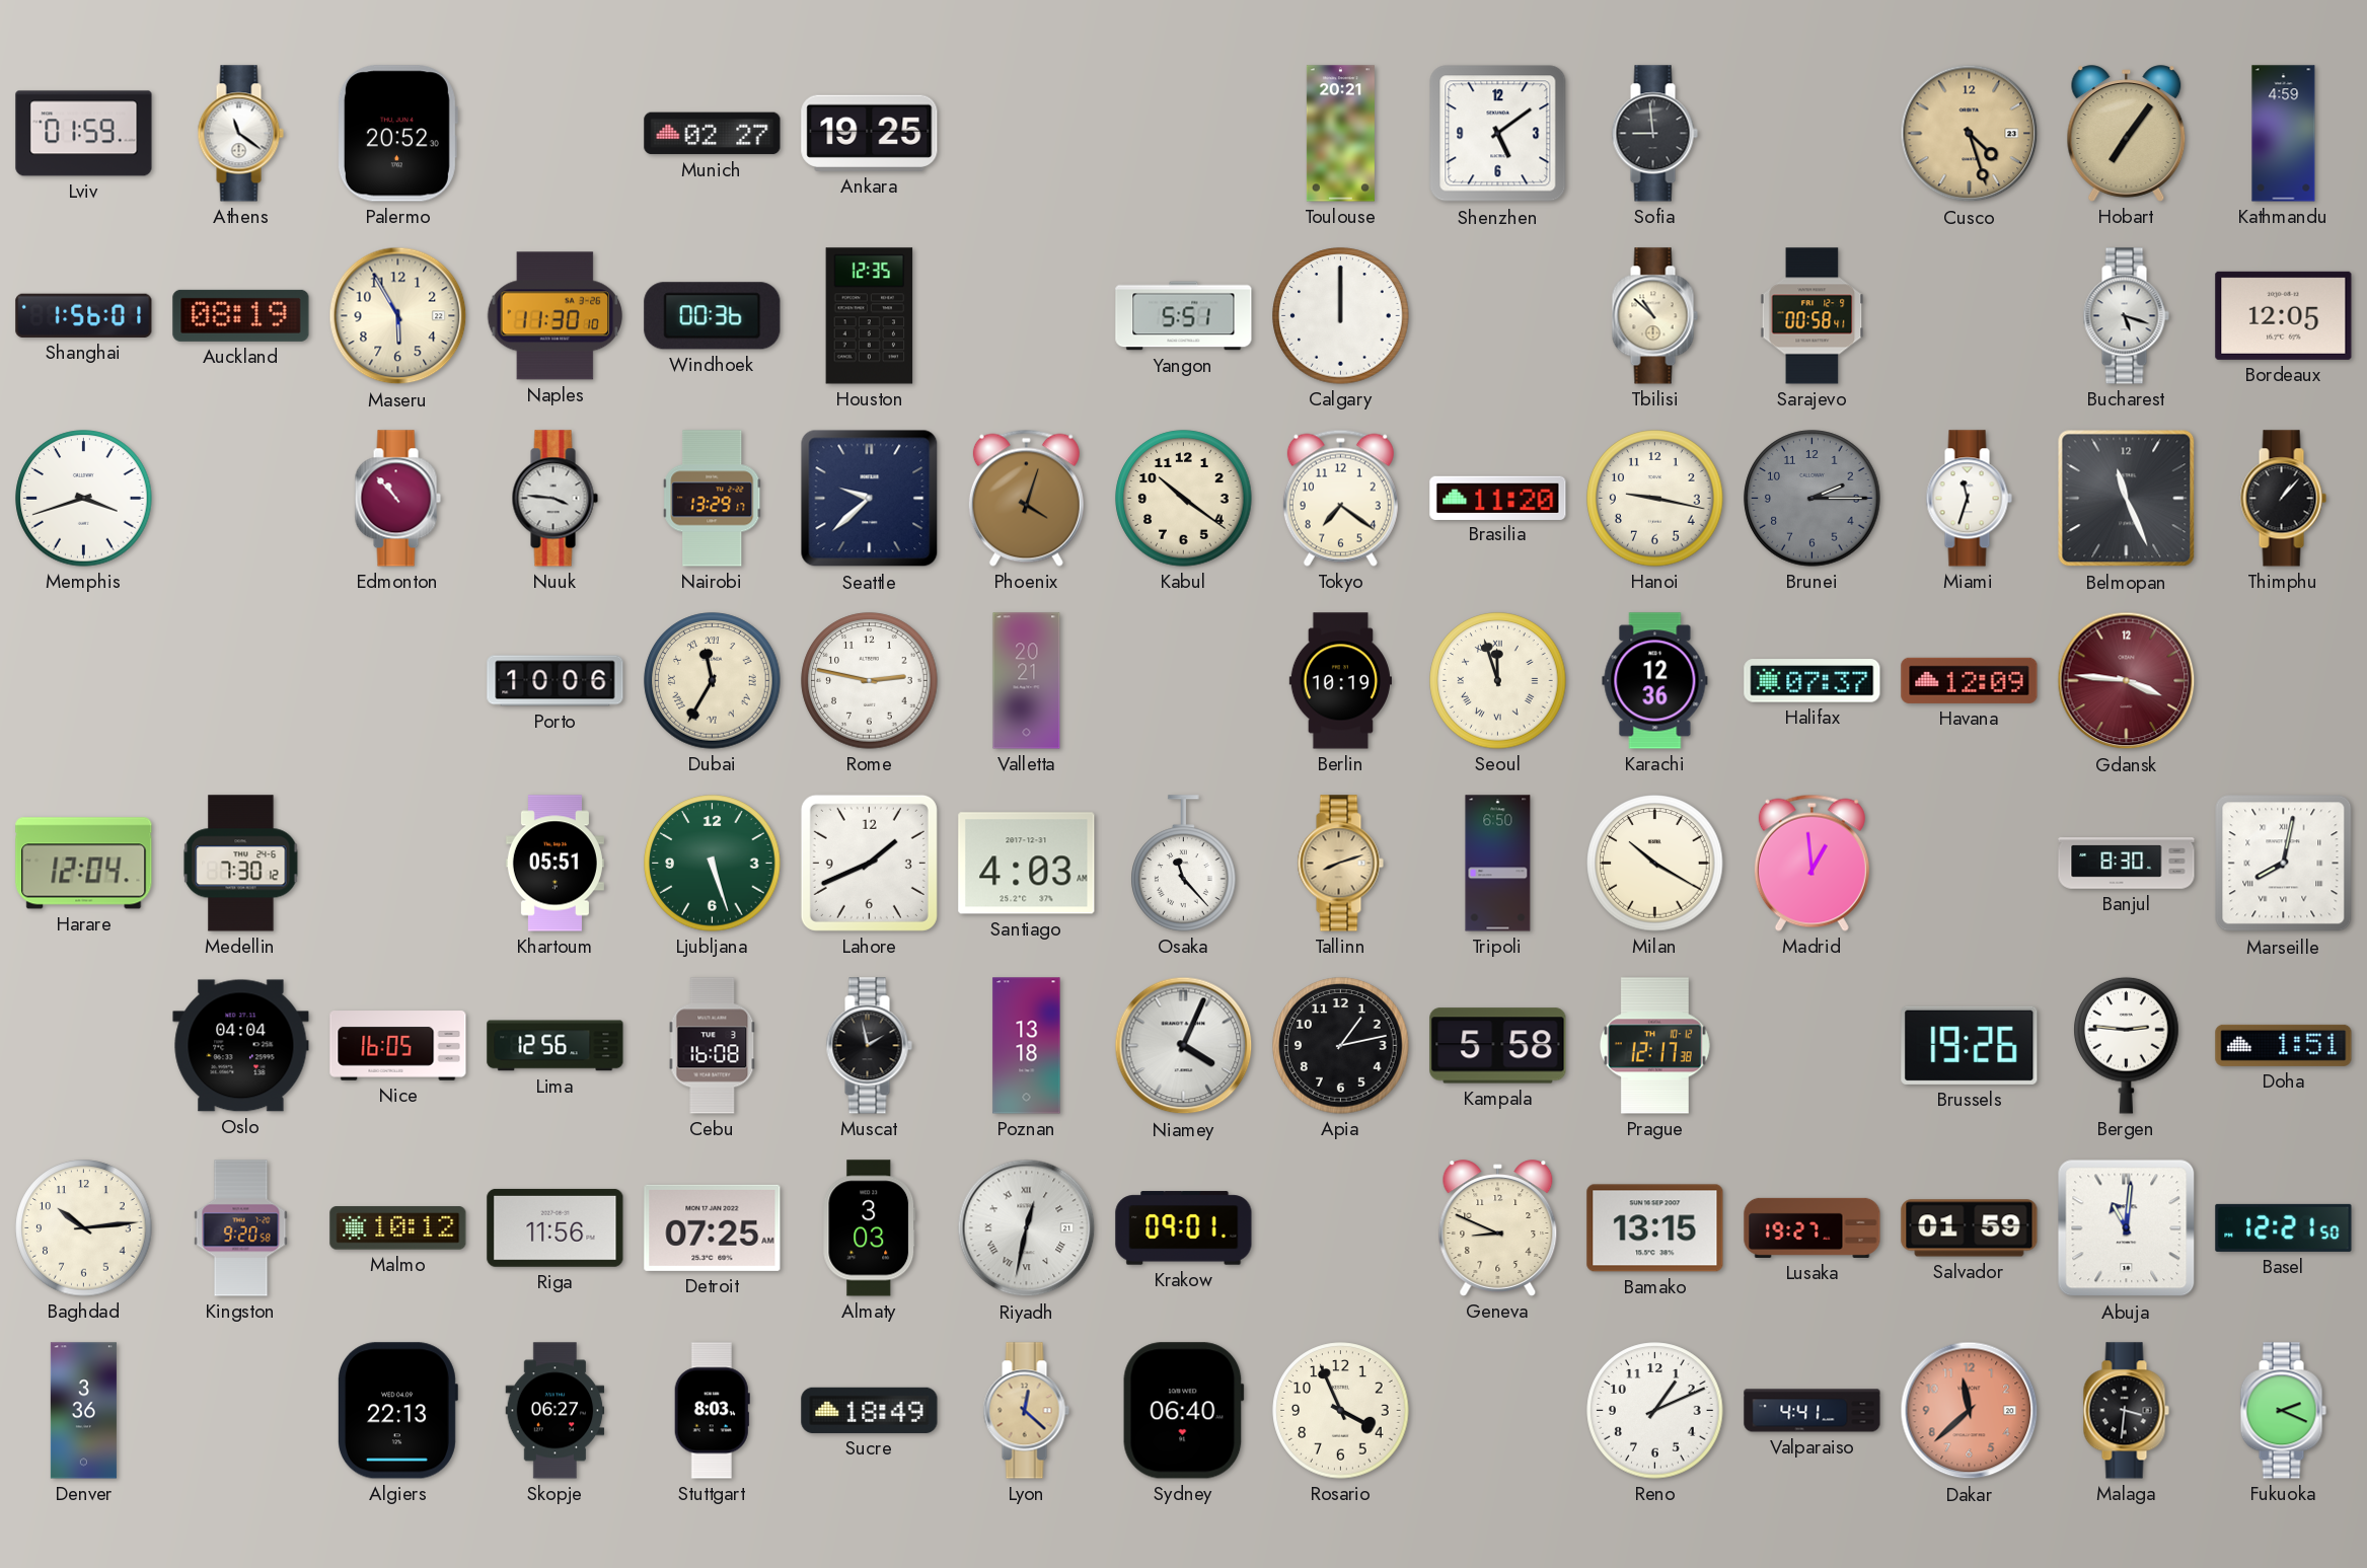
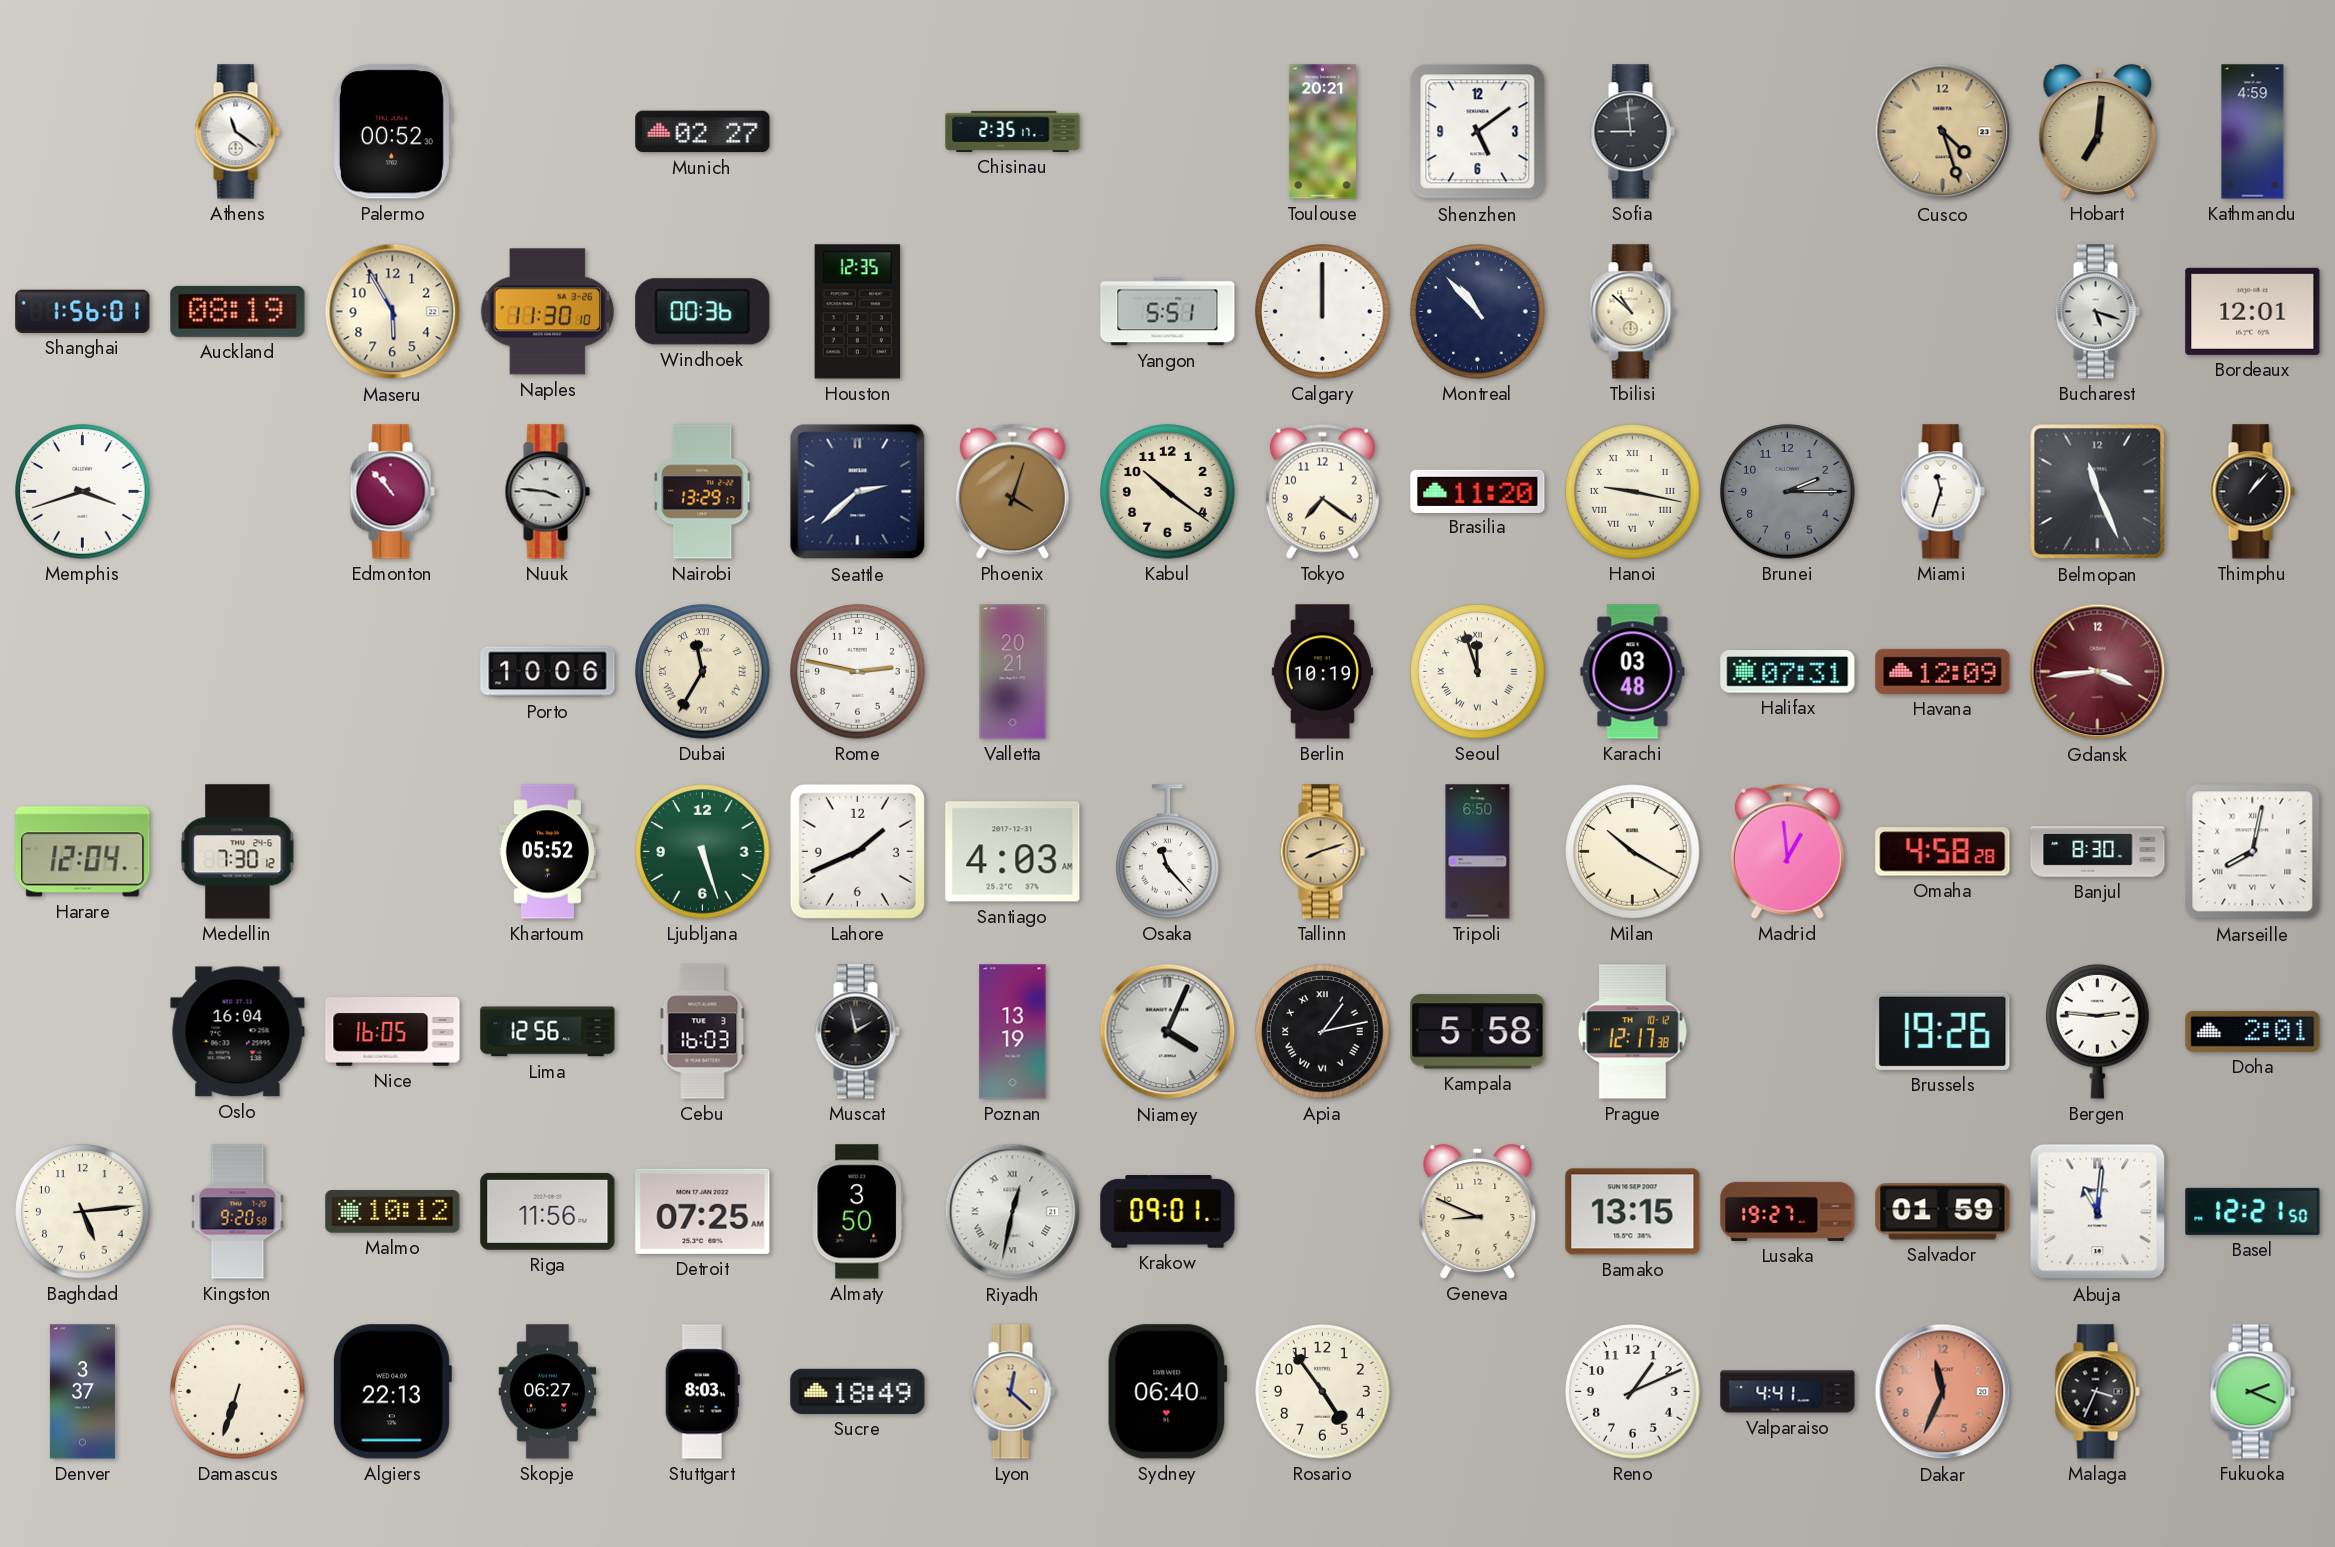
Lviv: 01:59 -> none
Palermo: 20:52 -> 00:52
Ankara: 19:25 -> none
Chisinau: none -> 2:35
Hobart: 7:06 -> 7:01
Montreal: none -> 10:53
Sarajevo: 00:58 -> none
Bordeaux: 12:05 -> 12:01
Seattle: 9:38 -> 2:38
Hanoi numerals: Arabic -> Roman
Karachi: 12:36 -> 03:48
Halifax: 07:37 -> 07:31
Gdansk: 3:46 -> 3:44
Khartoum: 05:51 -> 05:52
Omaha: none -> 4:58
Oslo: 04:04 -> 16:04
Cebu: 16:08 -> 16:03
Poznan: 13:18 -> 13:19
Apia numerals: Arabic -> Roman
Doha: 1:51 -> 2:01
Baghdad: 10:14 -> 5:14
Almaty: 3:03 -> 3:50
Denver: 3:36 -> 3:37
Damascus: none -> 6:33
Rosario: 3:56 -> 4:54
Dakar: 11:38 -> 11:34
Malaga: 3:31 -> 3:34
